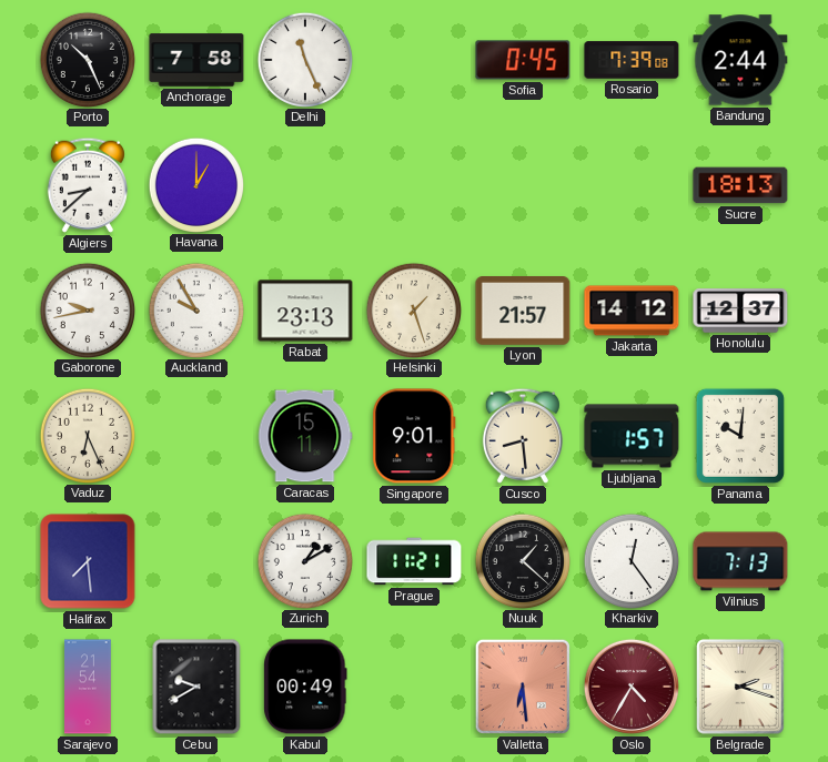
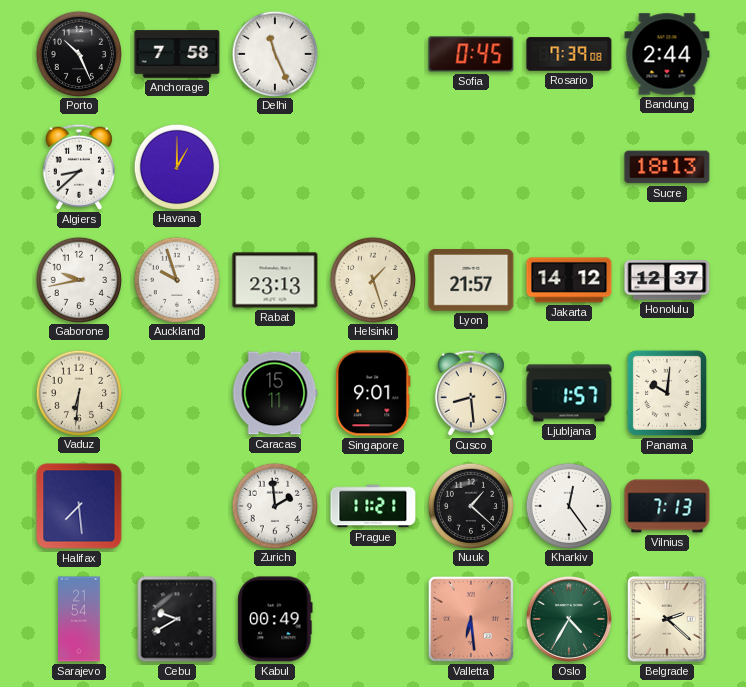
Auckland: 9:55 -> 9:57
Vaduz: 6:26 -> 6:31
Zurich: 1:10 -> 1:59
Oslo dial: burgundy -> green
Belgrade: 2:18 -> 2:22
